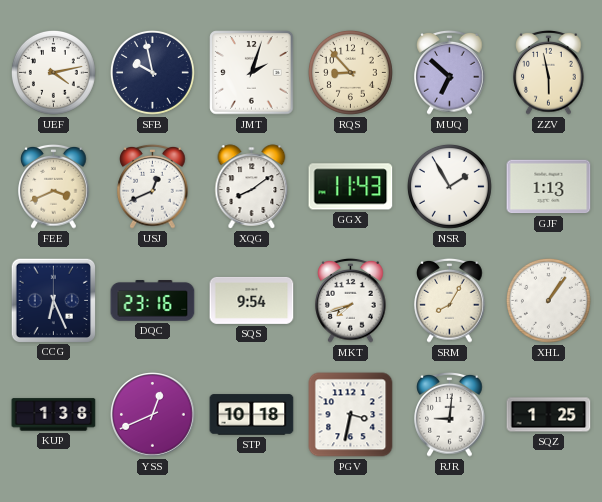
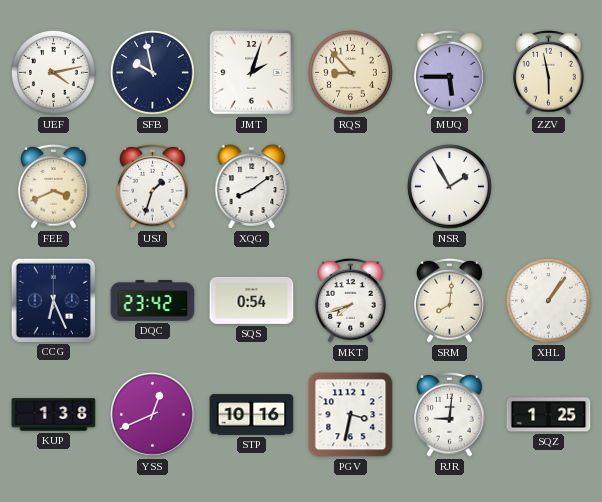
MUQ: 6:52 -> 5:45
USJ: 12:41 -> 1:33
GGX: 11:43 -> none
GJF: 1:13 -> none
DQC: 23:16 -> 23:42
SQS: 9:54 -> 0:54
SRM: 8:05 -> 8:01
STP: 10:18 -> 10:16
